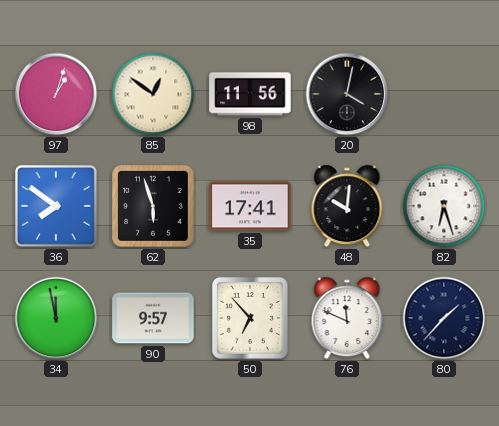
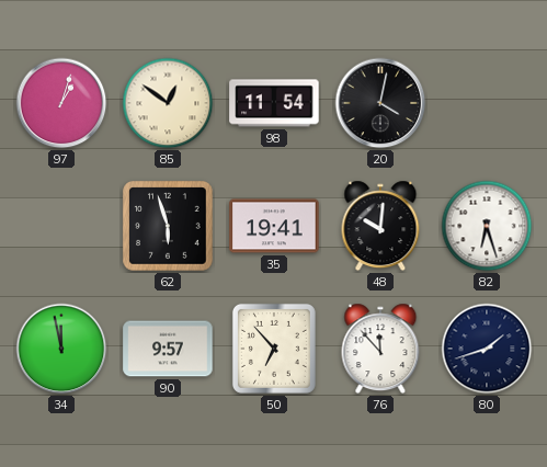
98: 11:56 -> 11:54
36: 7:51 -> none
35: 17:41 -> 19:41
76: 11:49 -> 11:53
80: 1:37 -> 1:42
